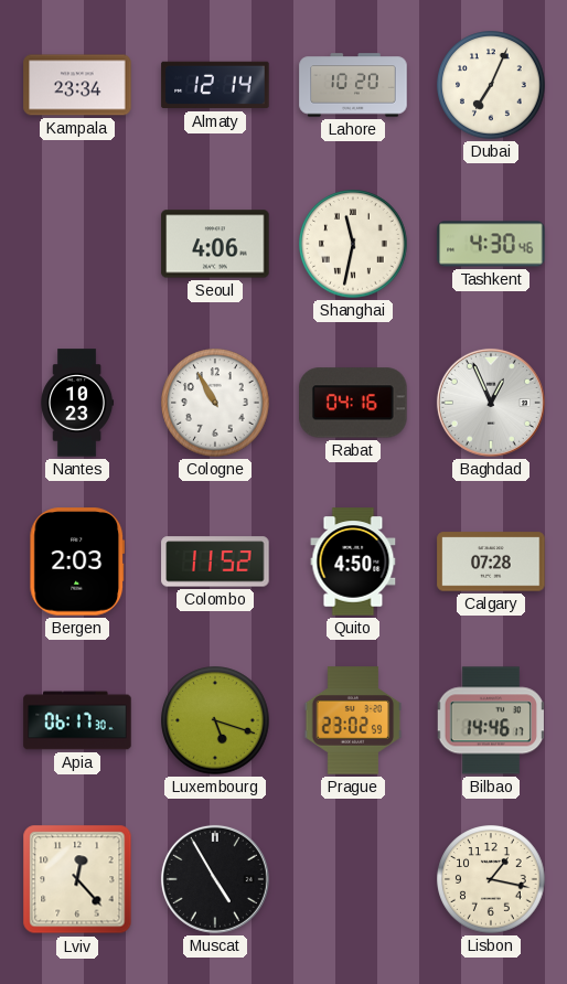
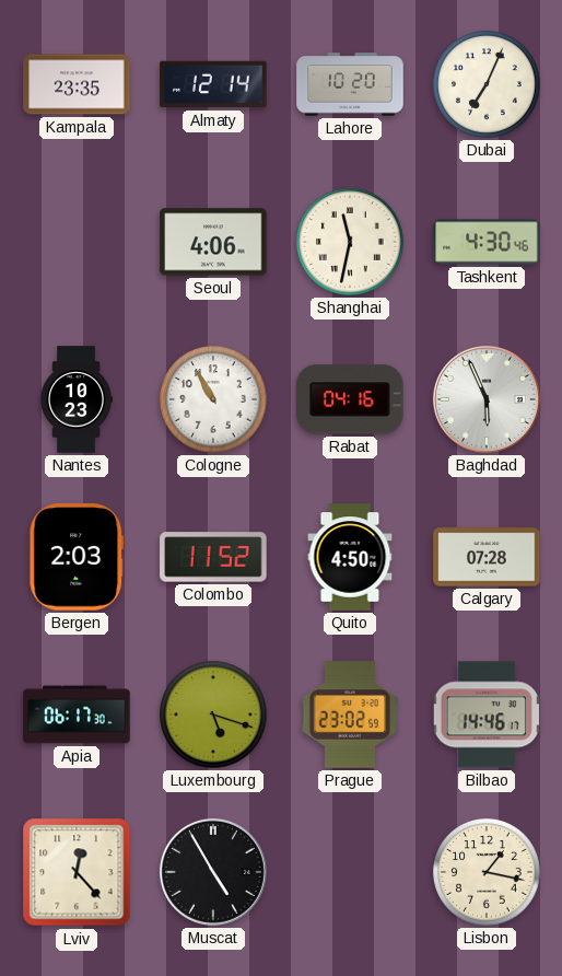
Kampala: 23:34 -> 23:35
Baghdad: 12:56 -> 5:56
